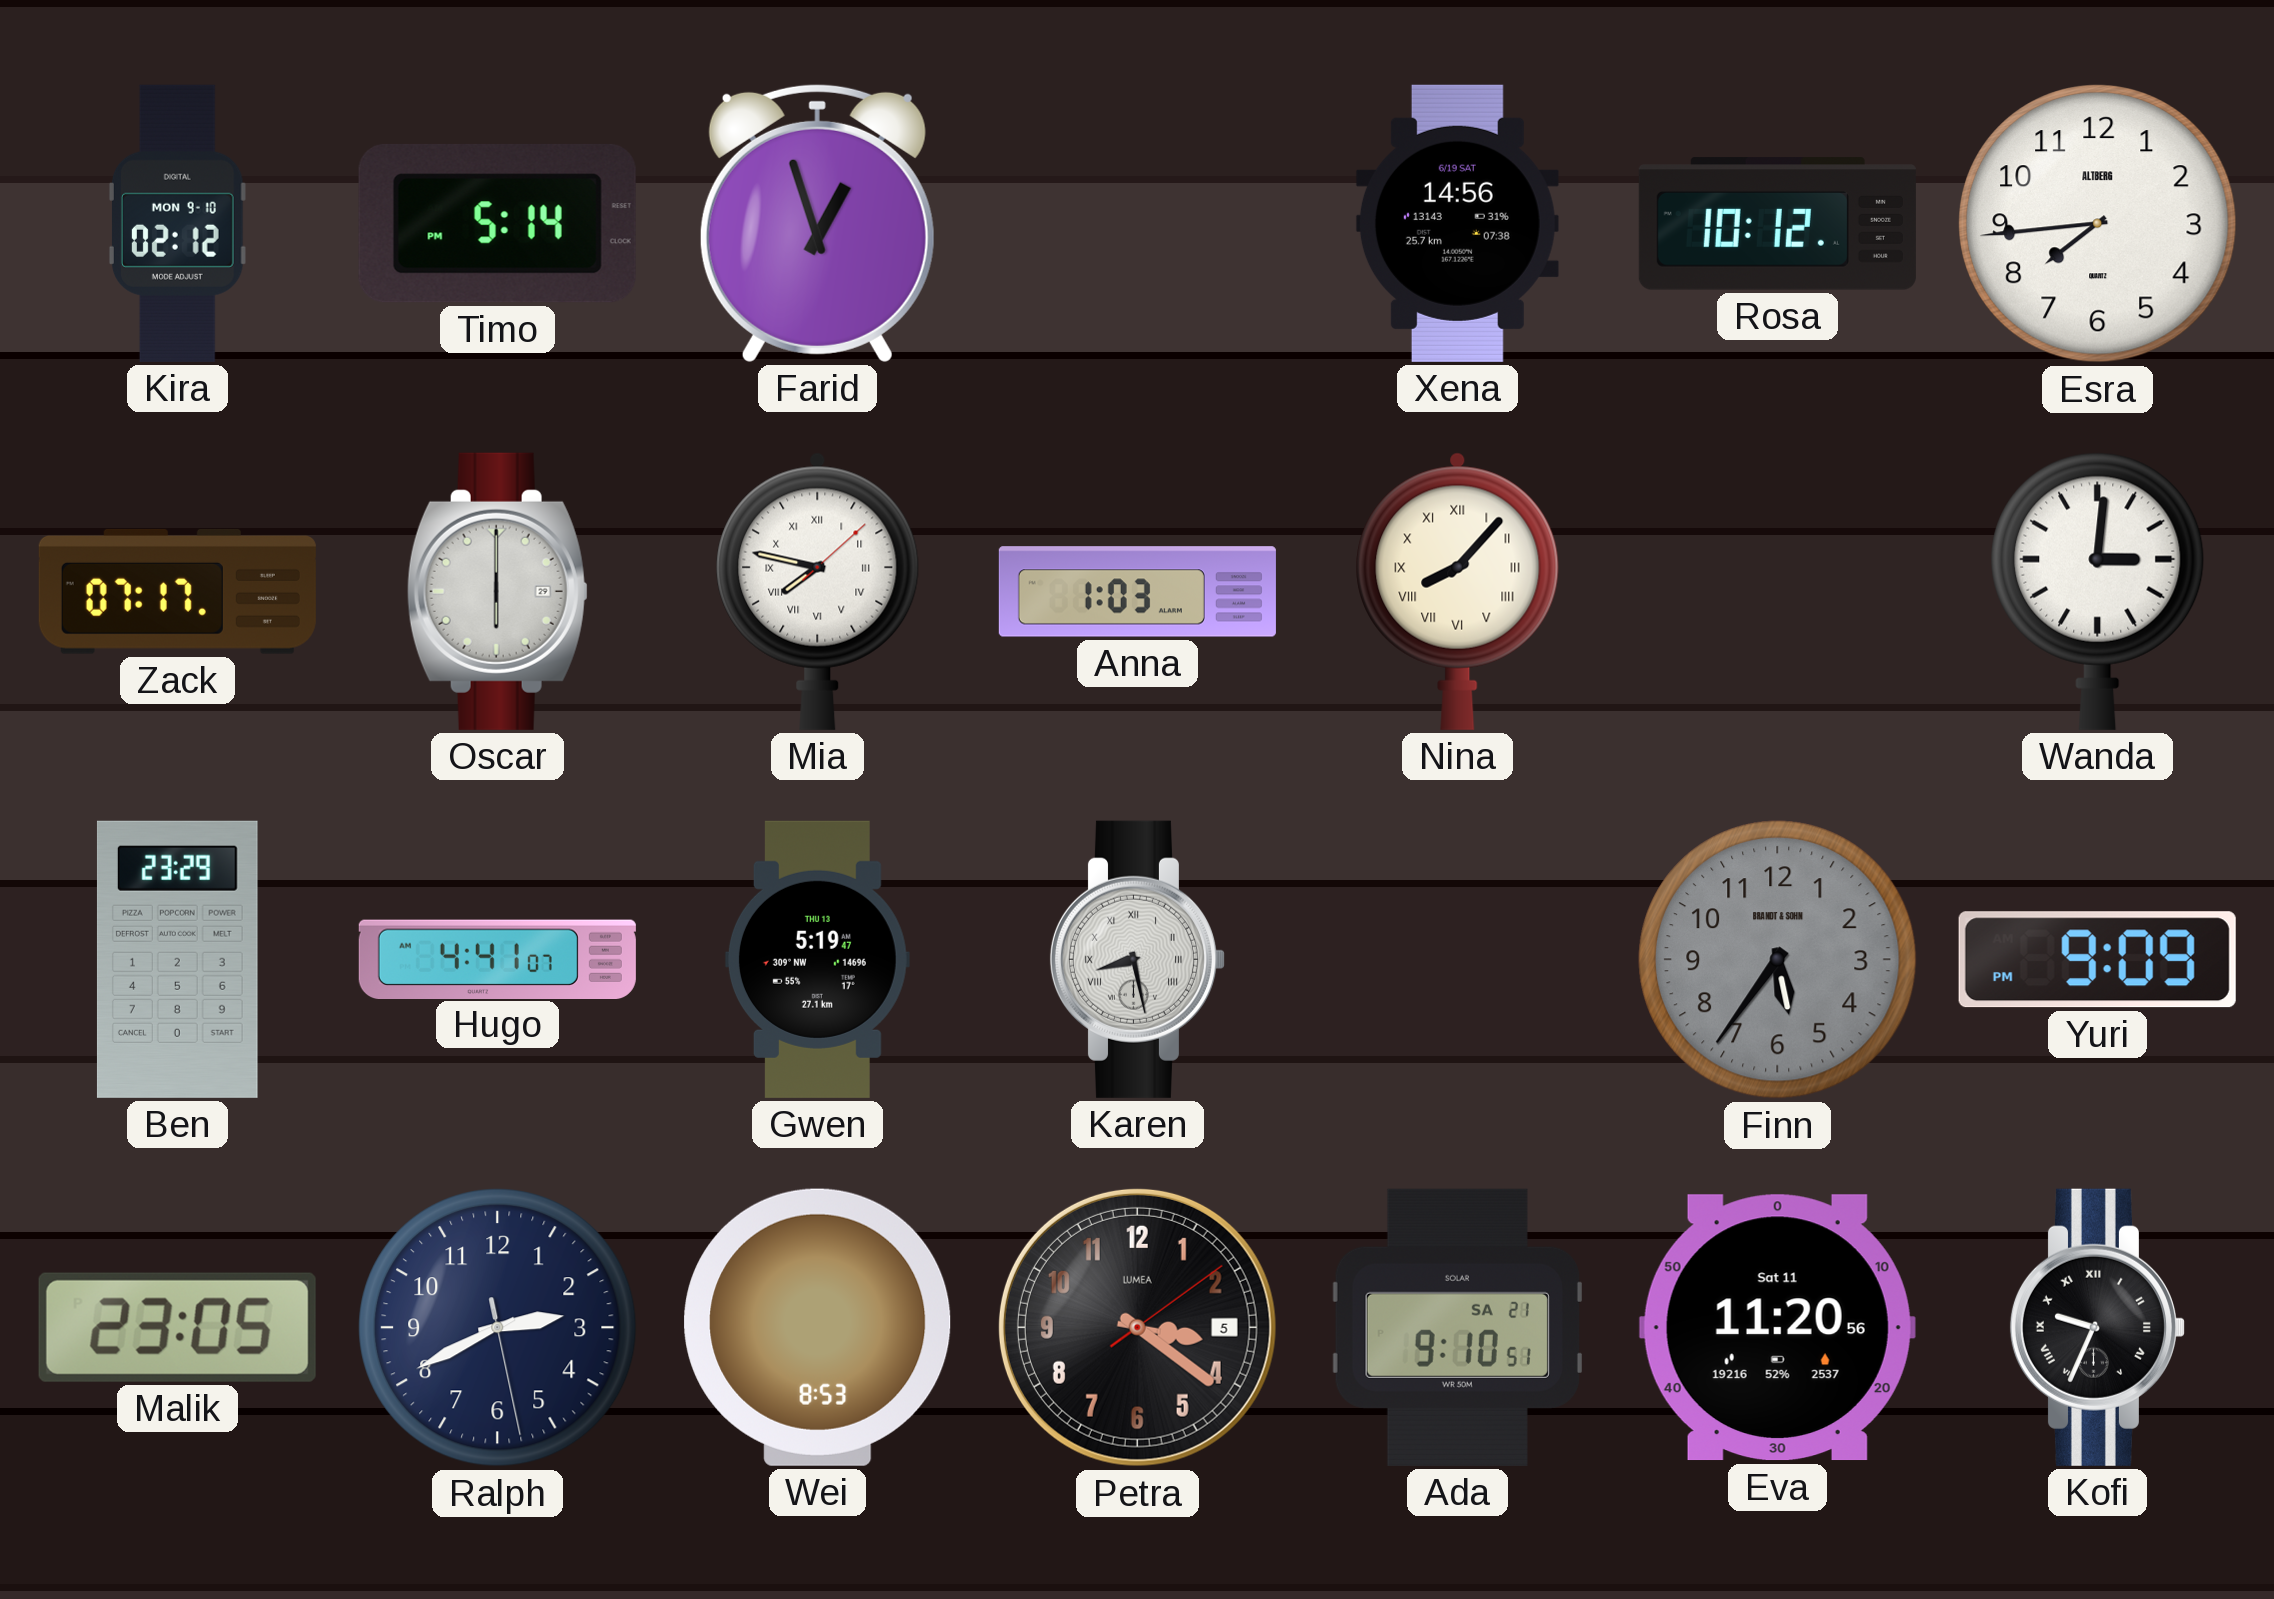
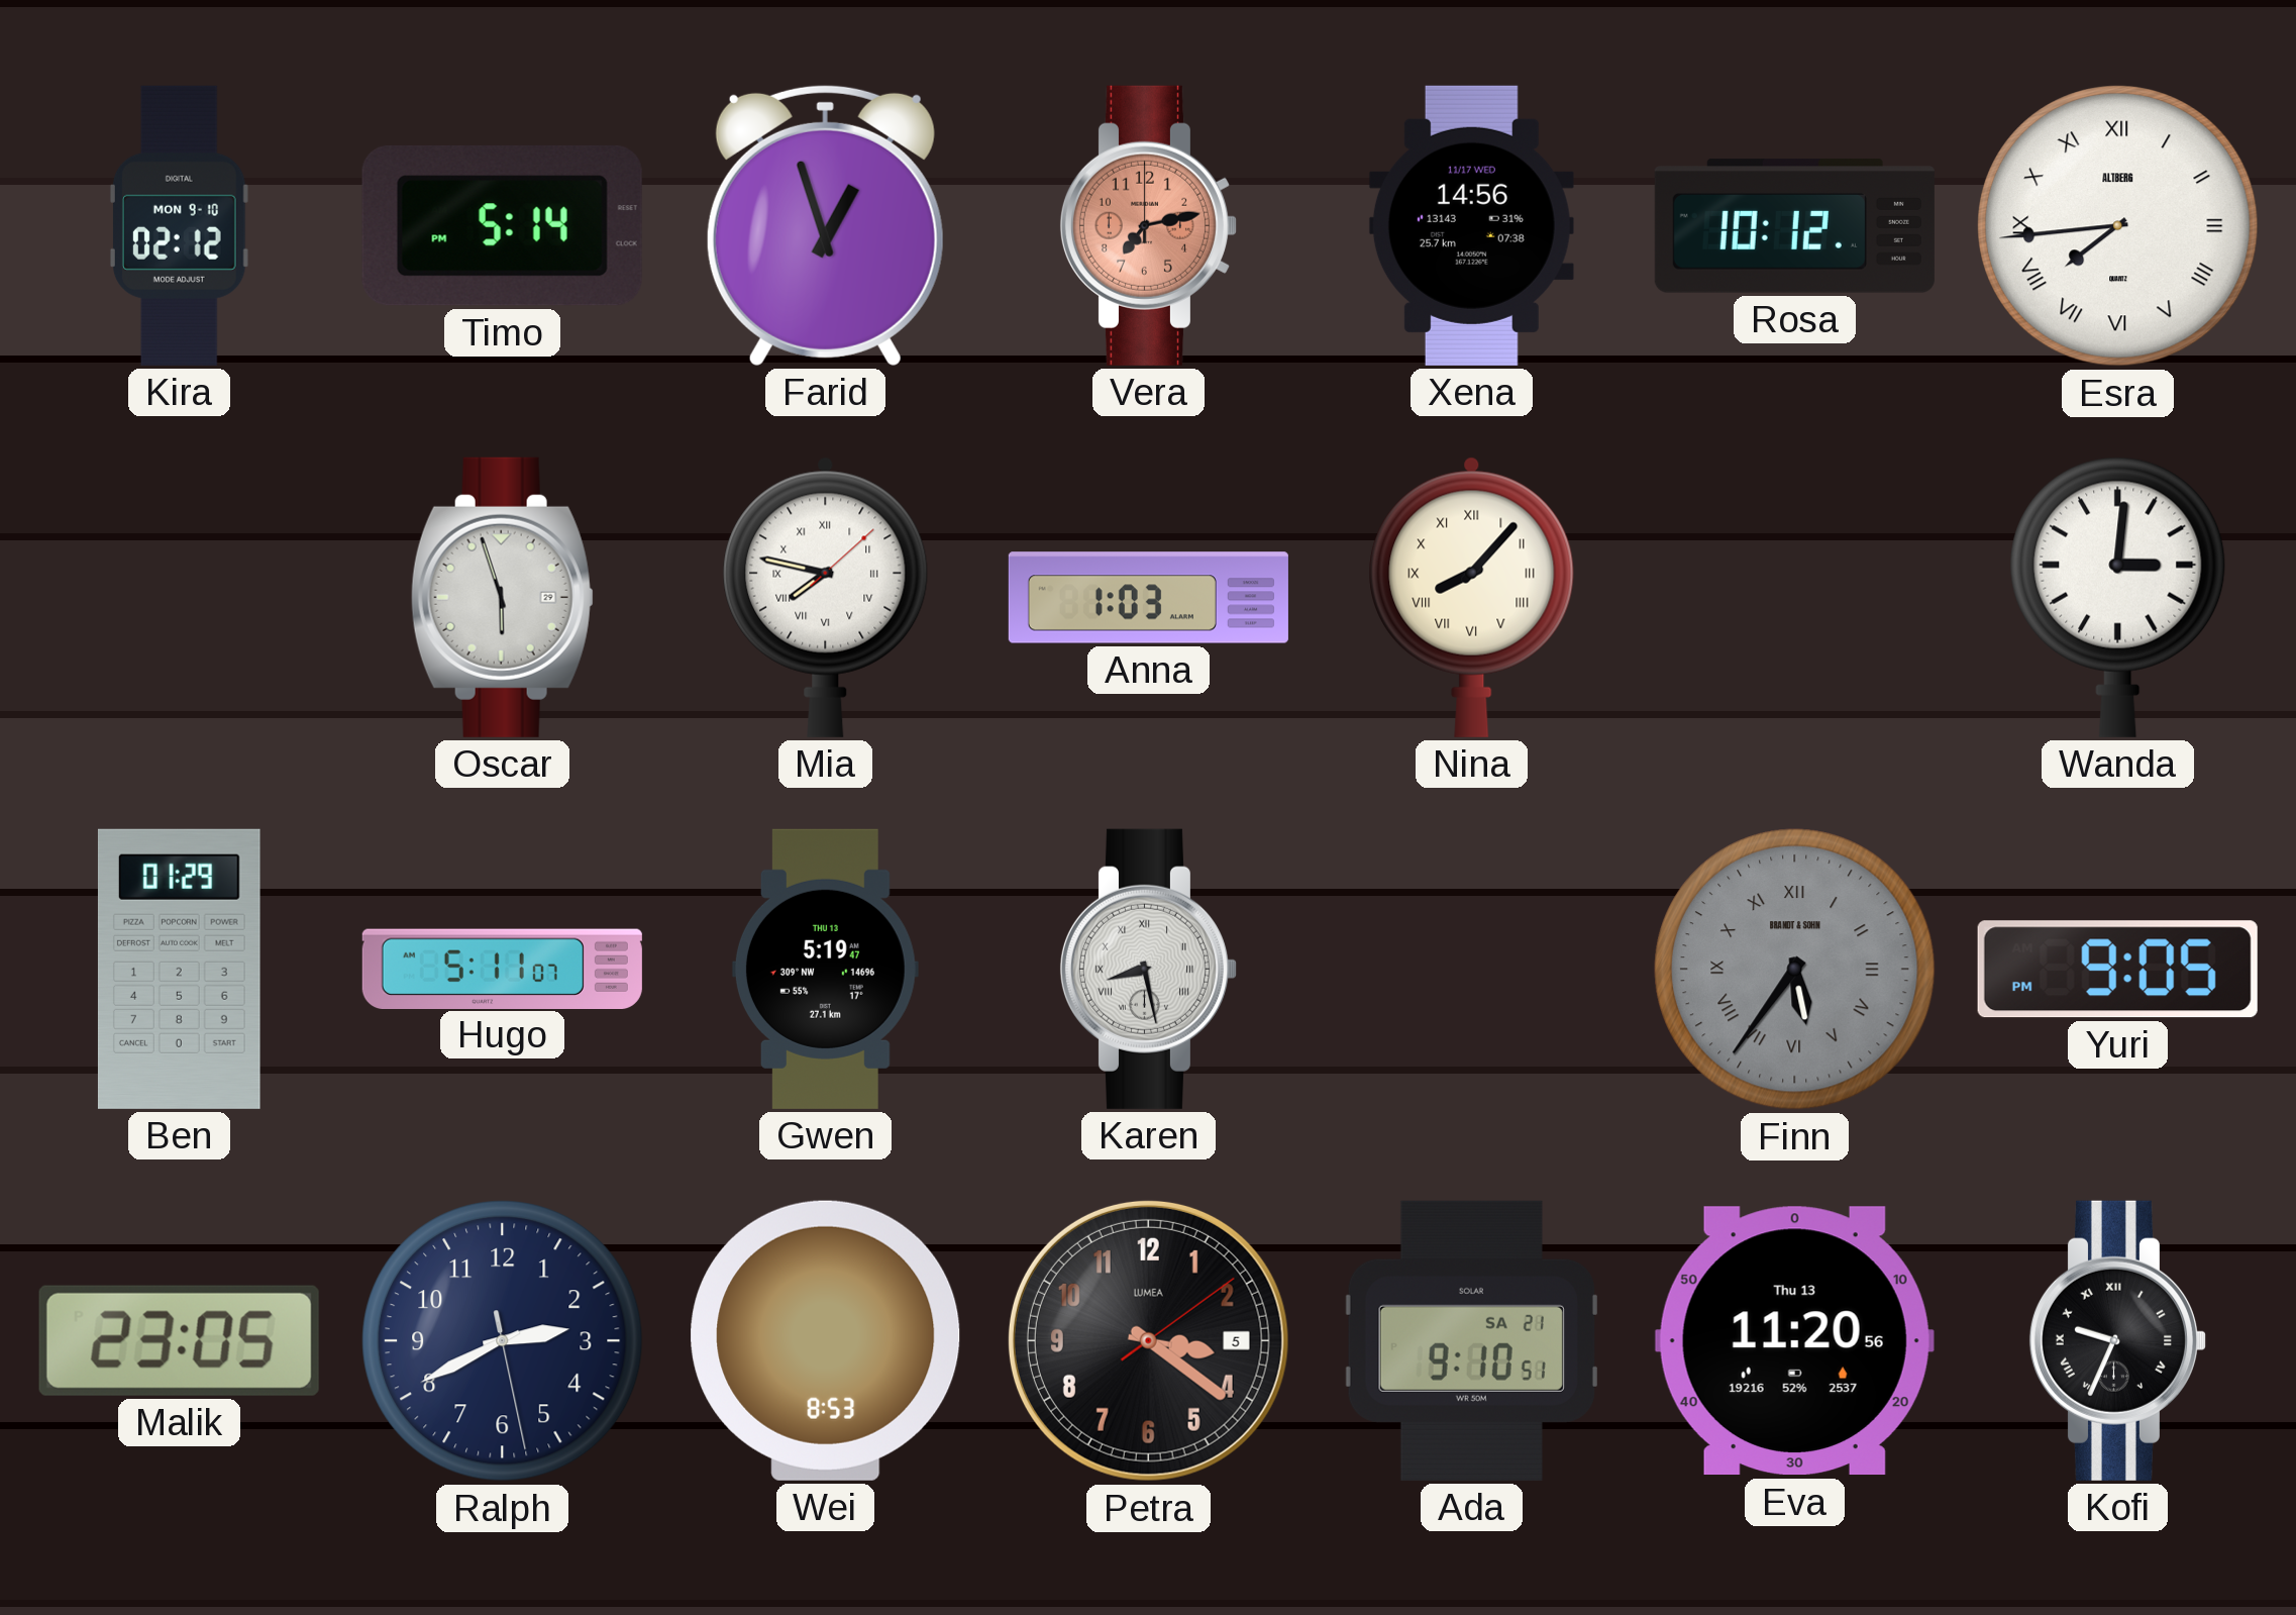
Vera: none -> 7:13
Xena date: 6/19 SAT -> 11/17 WED
Esra numerals: Arabic -> Roman
Zack: 07:17 -> none
Oscar: 6:00 -> 5:57
Ben: 23:29 -> 01:29
Hugo: 4:41 -> 5:11
Finn numerals: Arabic -> Roman
Yuri: 9:09 -> 9:05
Eva date: Sat 11 -> Thu 13
